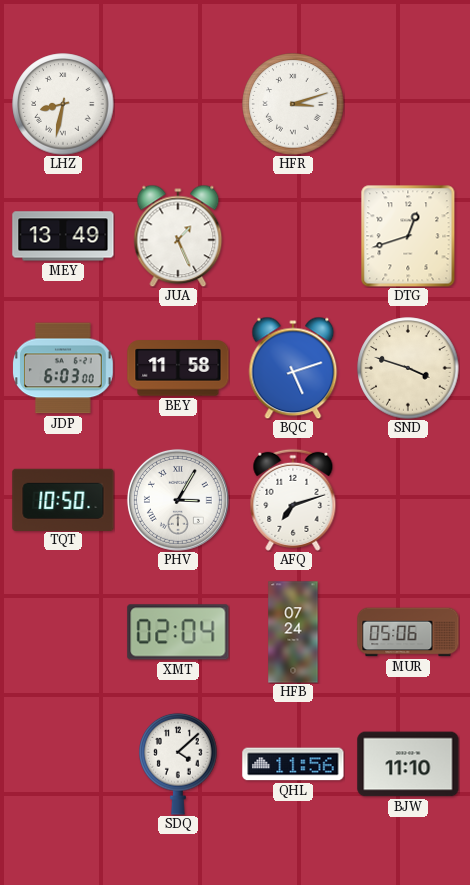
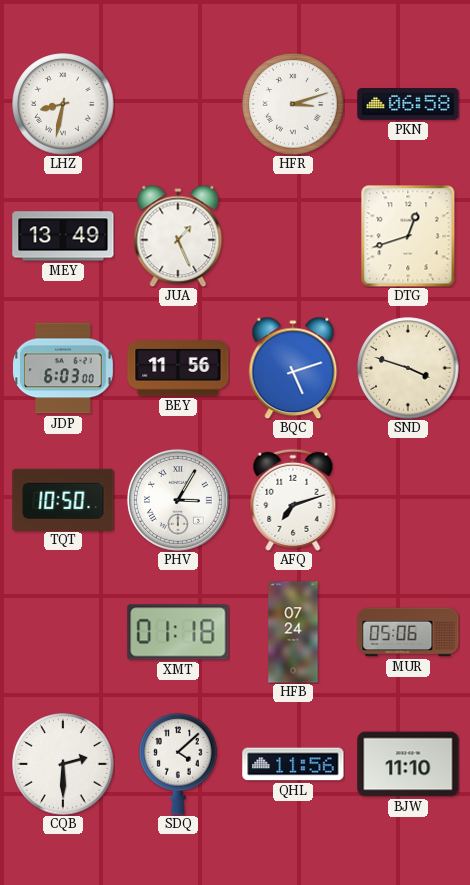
PKN: none -> 06:58
BEY: 11:58 -> 11:56
XMT: 02:04 -> 01:18
CQB: none -> 2:30
